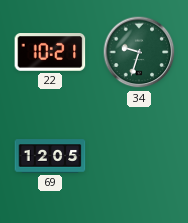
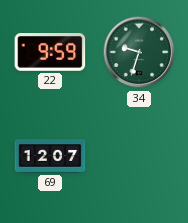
22: 10:21 -> 9:59
69: 12:05 -> 12:07
